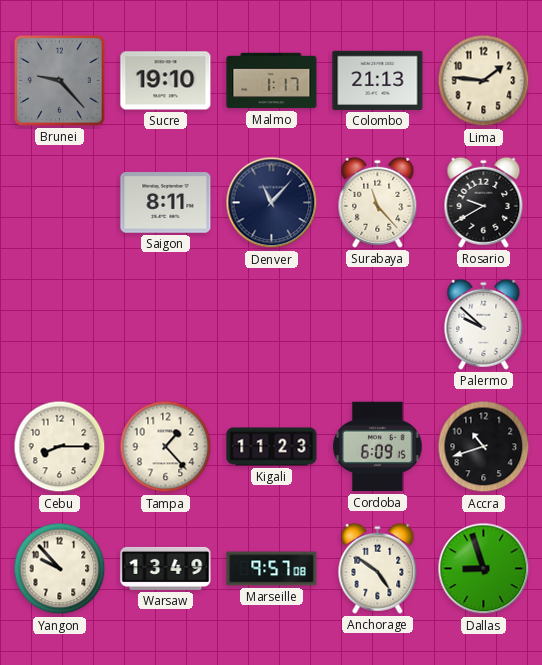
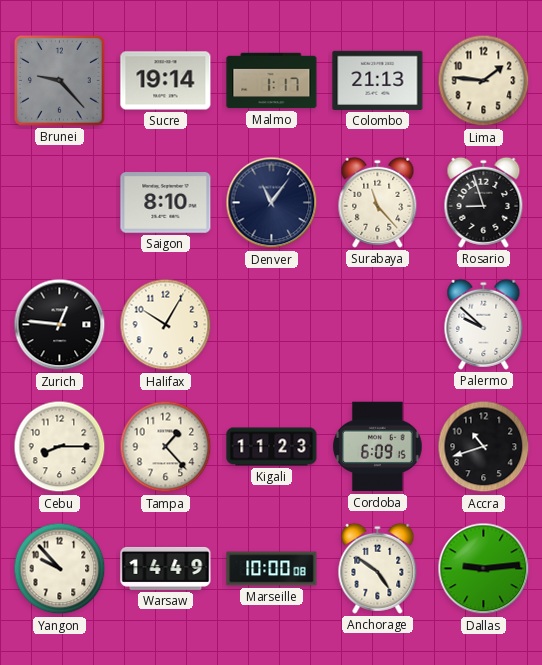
Sucre: 19:10 -> 19:14
Saigon: 8:11 -> 8:10
Denver: 11:07 -> 11:06
Rosario: 9:40 -> 8:57
Zurich: none -> 12:46
Halifax: none -> 10:05
Warsaw: 13:49 -> 14:49
Marseille: 9:57 -> 10:00
Dallas: 8:57 -> 9:14
